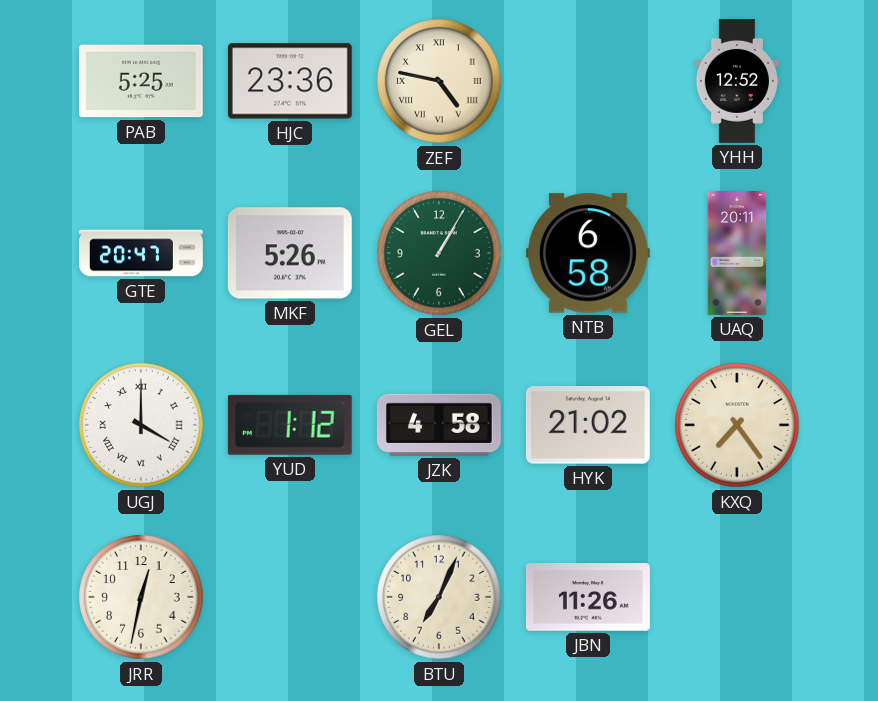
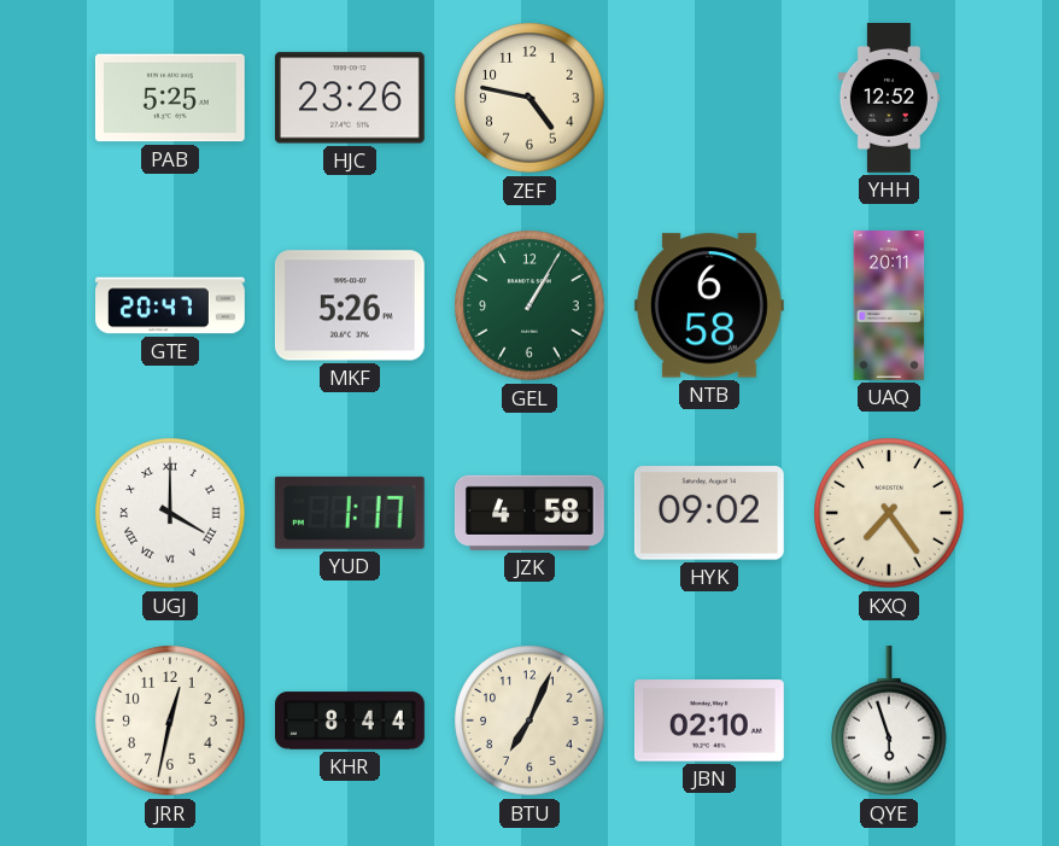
HJC: 23:36 -> 23:26
ZEF numerals: Roman -> Arabic
YUD: 1:12 -> 1:17
HYK: 21:02 -> 09:02
KHR: none -> 8:44
JBN: 11:26 -> 02:10
QYE: none -> 5:57
